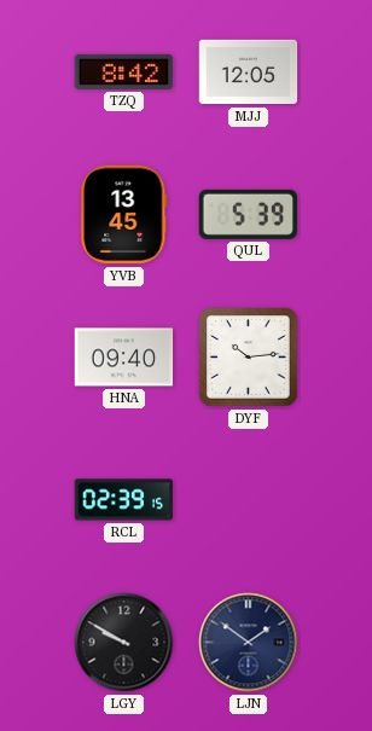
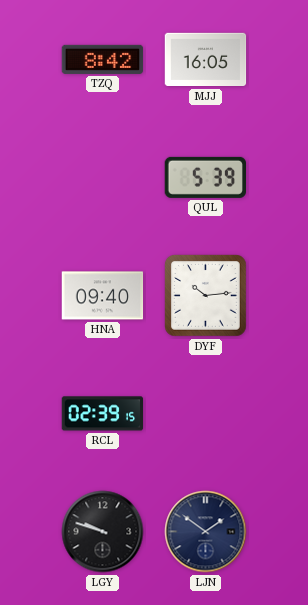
MJJ: 12:05 -> 16:05
YVB: 13:45 -> none
LGY: 9:50 -> 9:48
